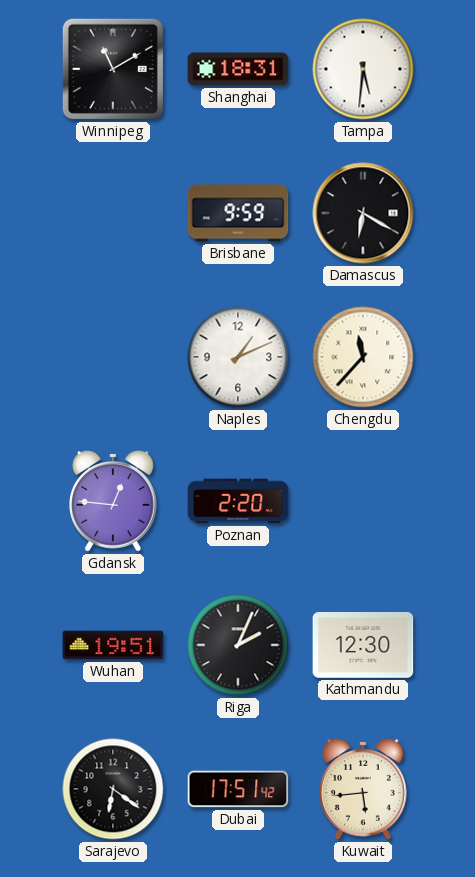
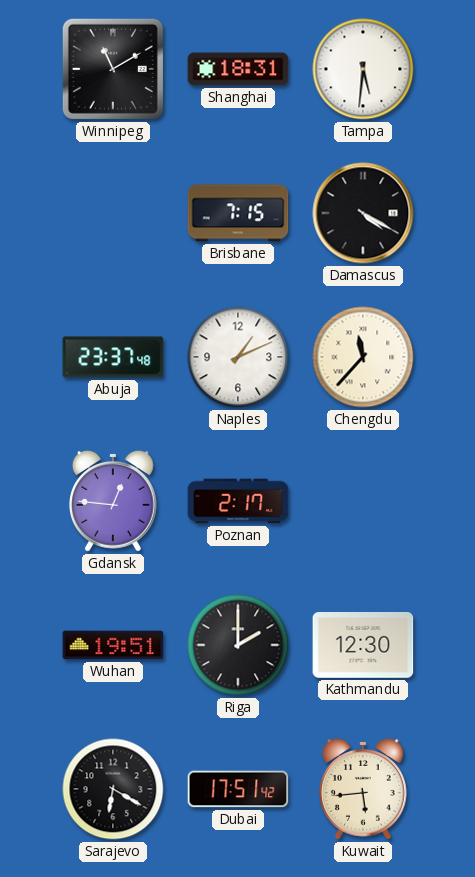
Brisbane: 9:59 -> 7:15
Damascus: 6:20 -> 4:20
Abuja: none -> 23:37
Poznan: 2:20 -> 2:17
Riga: 2:04 -> 2:00
Sarajevo: 6:21 -> 6:20
